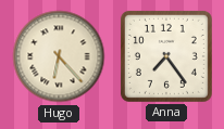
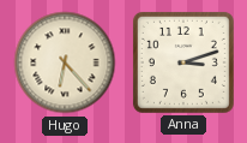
Anna: 7:24 -> 3:12
